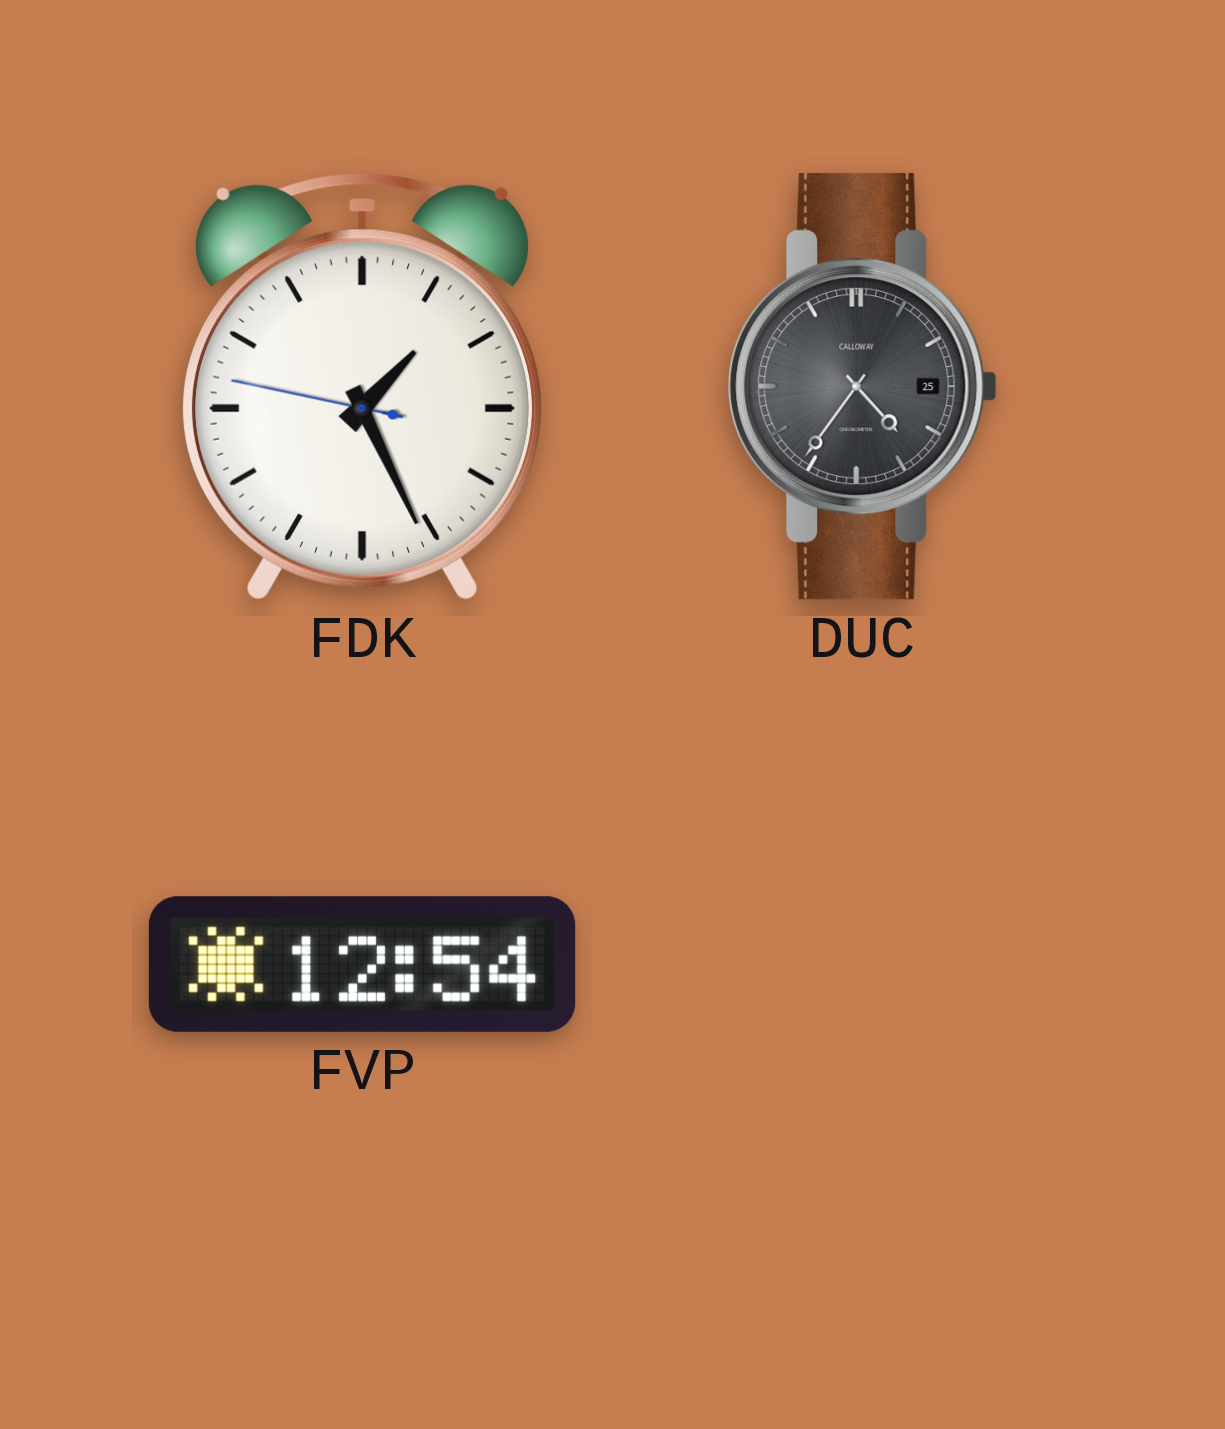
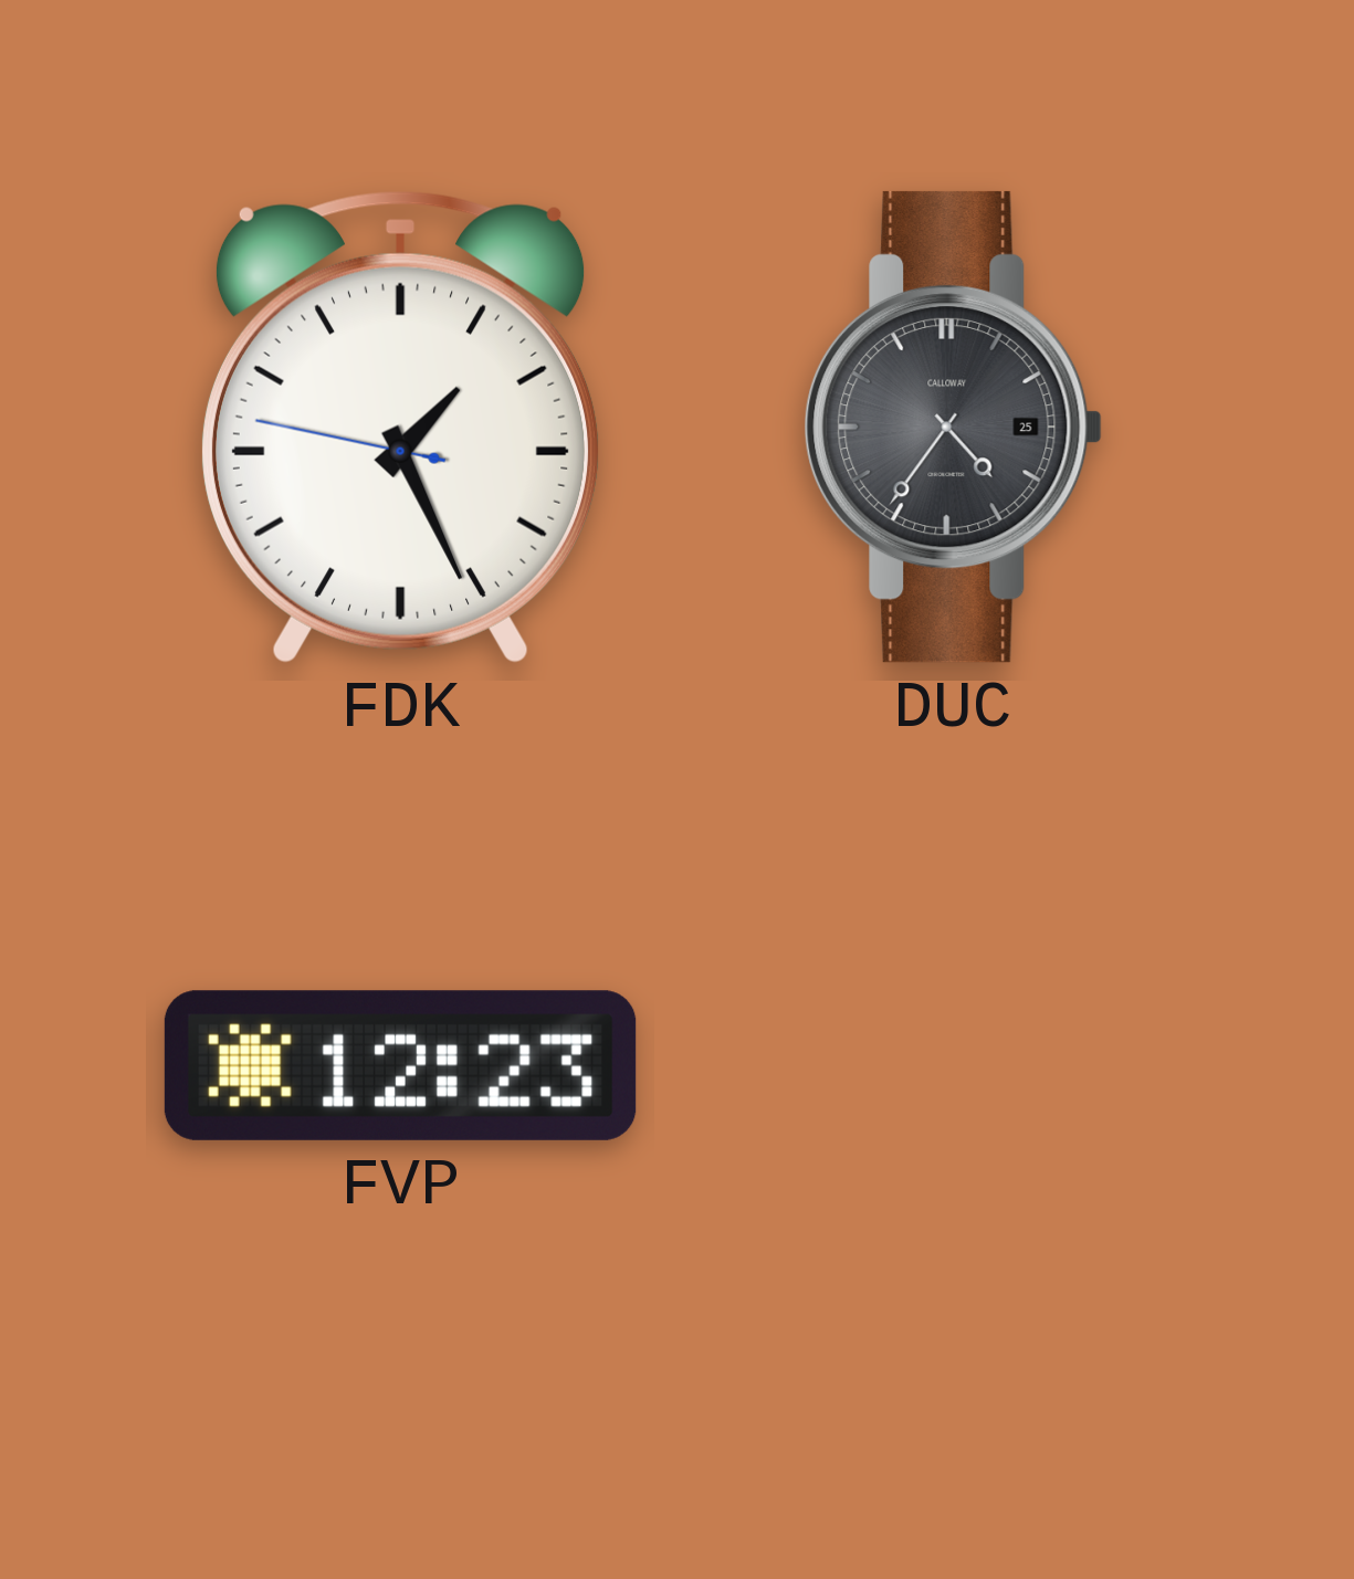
FVP: 12:54 -> 12:23
